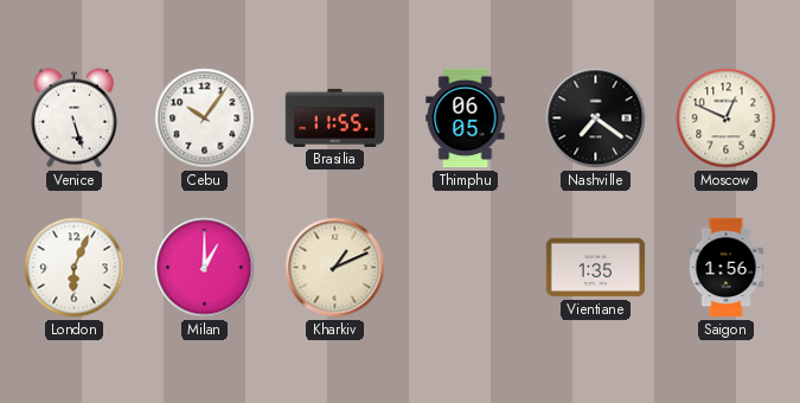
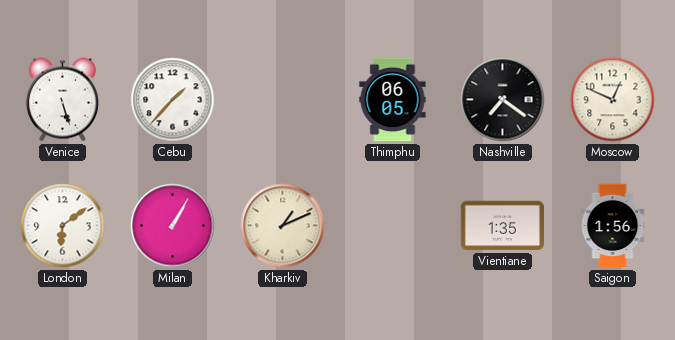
Cebu: 10:06 -> 1:37
Brasilia: 11:55 -> none
London: 6:04 -> 6:09
Milan: 1:00 -> 1:05
